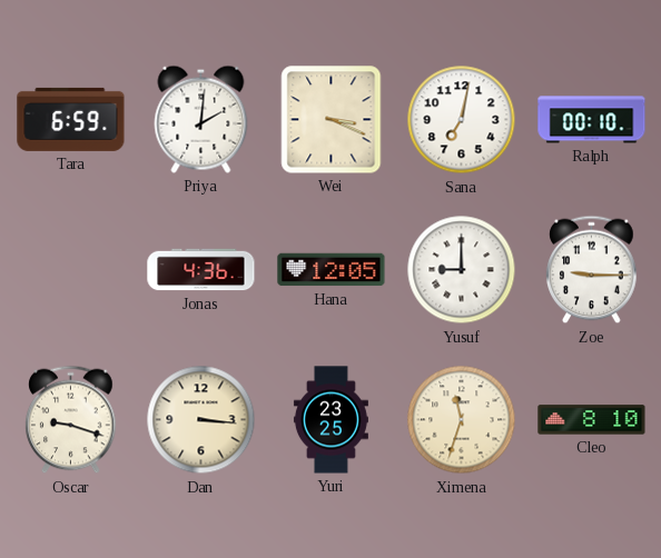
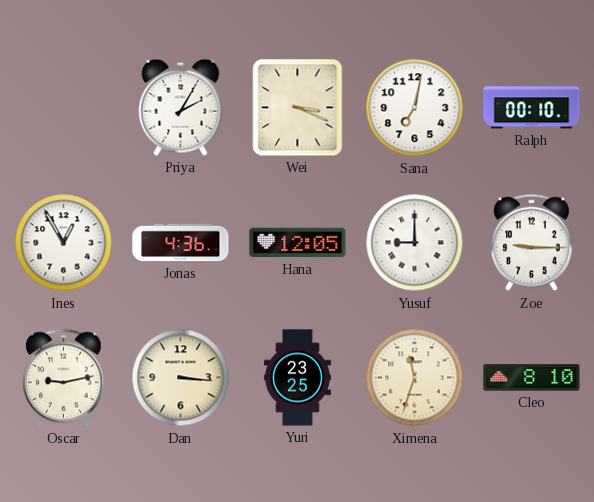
Tara: 6:59 -> none
Priya: 2:01 -> 2:05
Ines: none -> 12:55
Oscar: 9:18 -> 9:13
